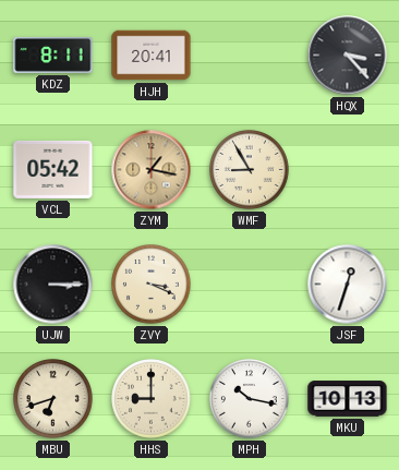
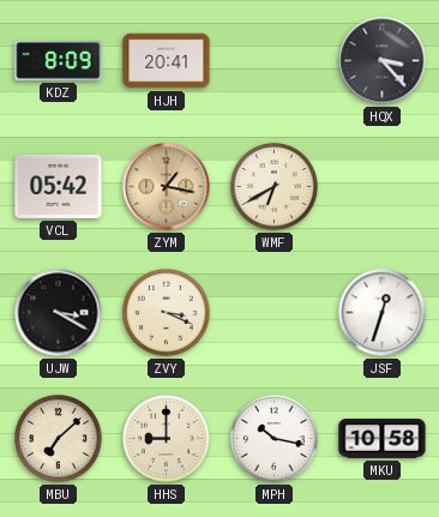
KDZ: 8:11 -> 8:09
WMF: 8:55 -> 6:40
UJW: 3:15 -> 3:20
MBU: 6:42 -> 7:08
MKU: 10:13 -> 10:58
